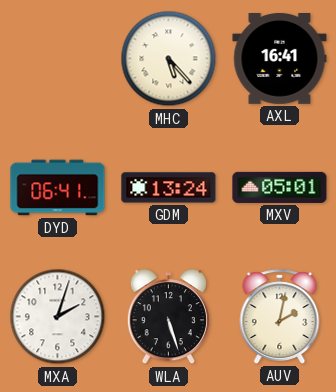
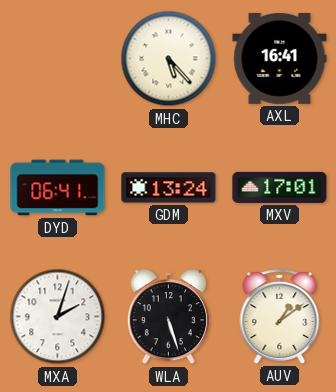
MXV: 05:01 -> 17:01
AUV: 2:02 -> 1:09
